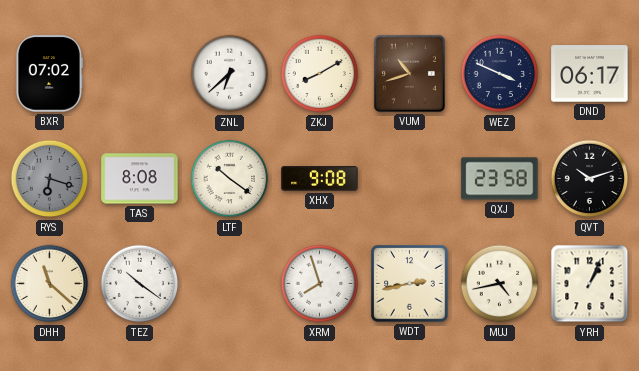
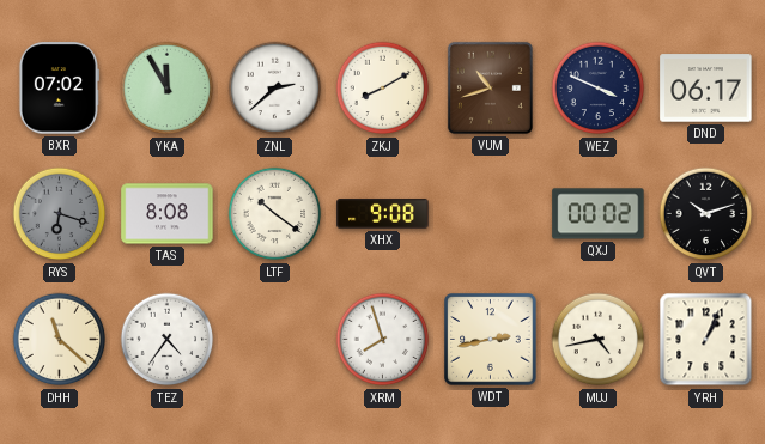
YKA: none -> 11:55
ZNL: 6:38 -> 2:38
QXJ: 23:58 -> 00:02
TEZ: 10:21 -> 4:36
